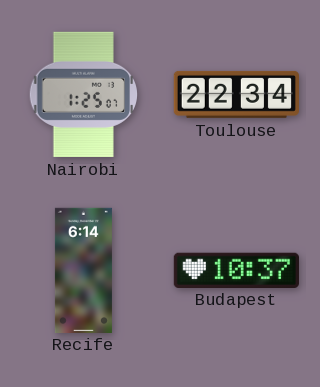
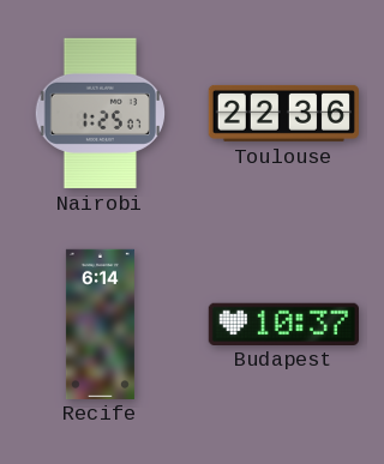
Toulouse: 22:34 -> 22:36
